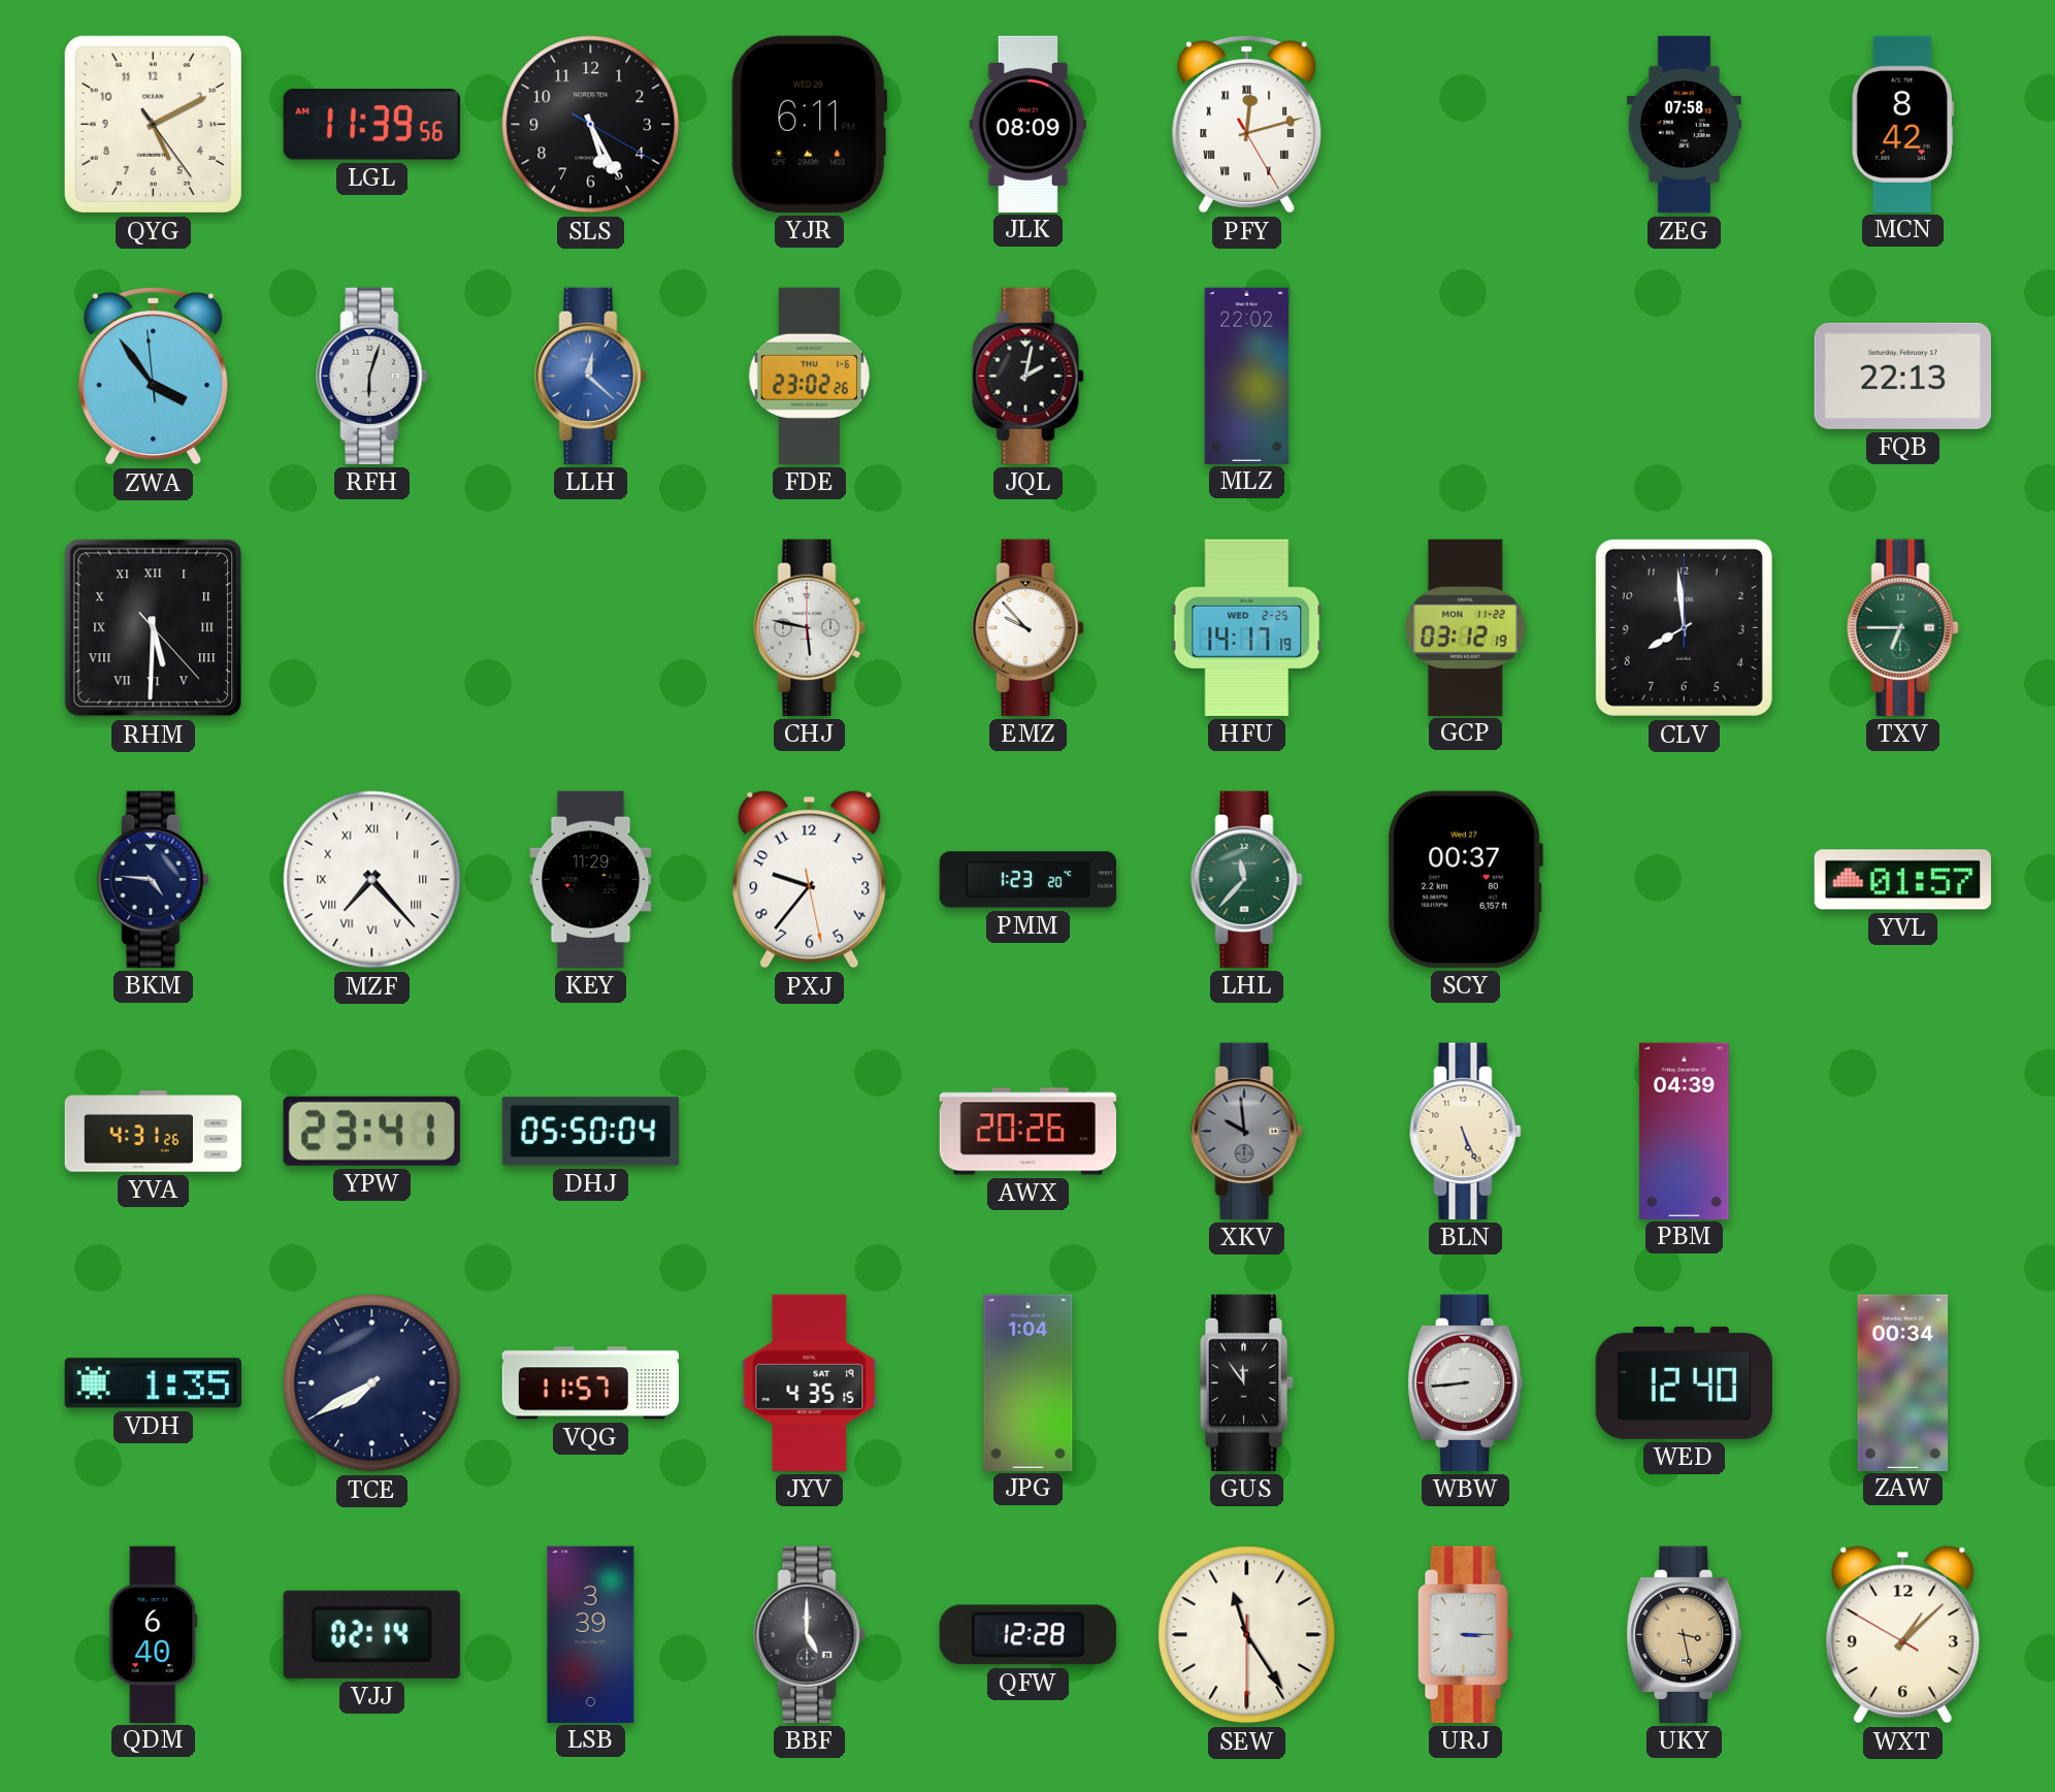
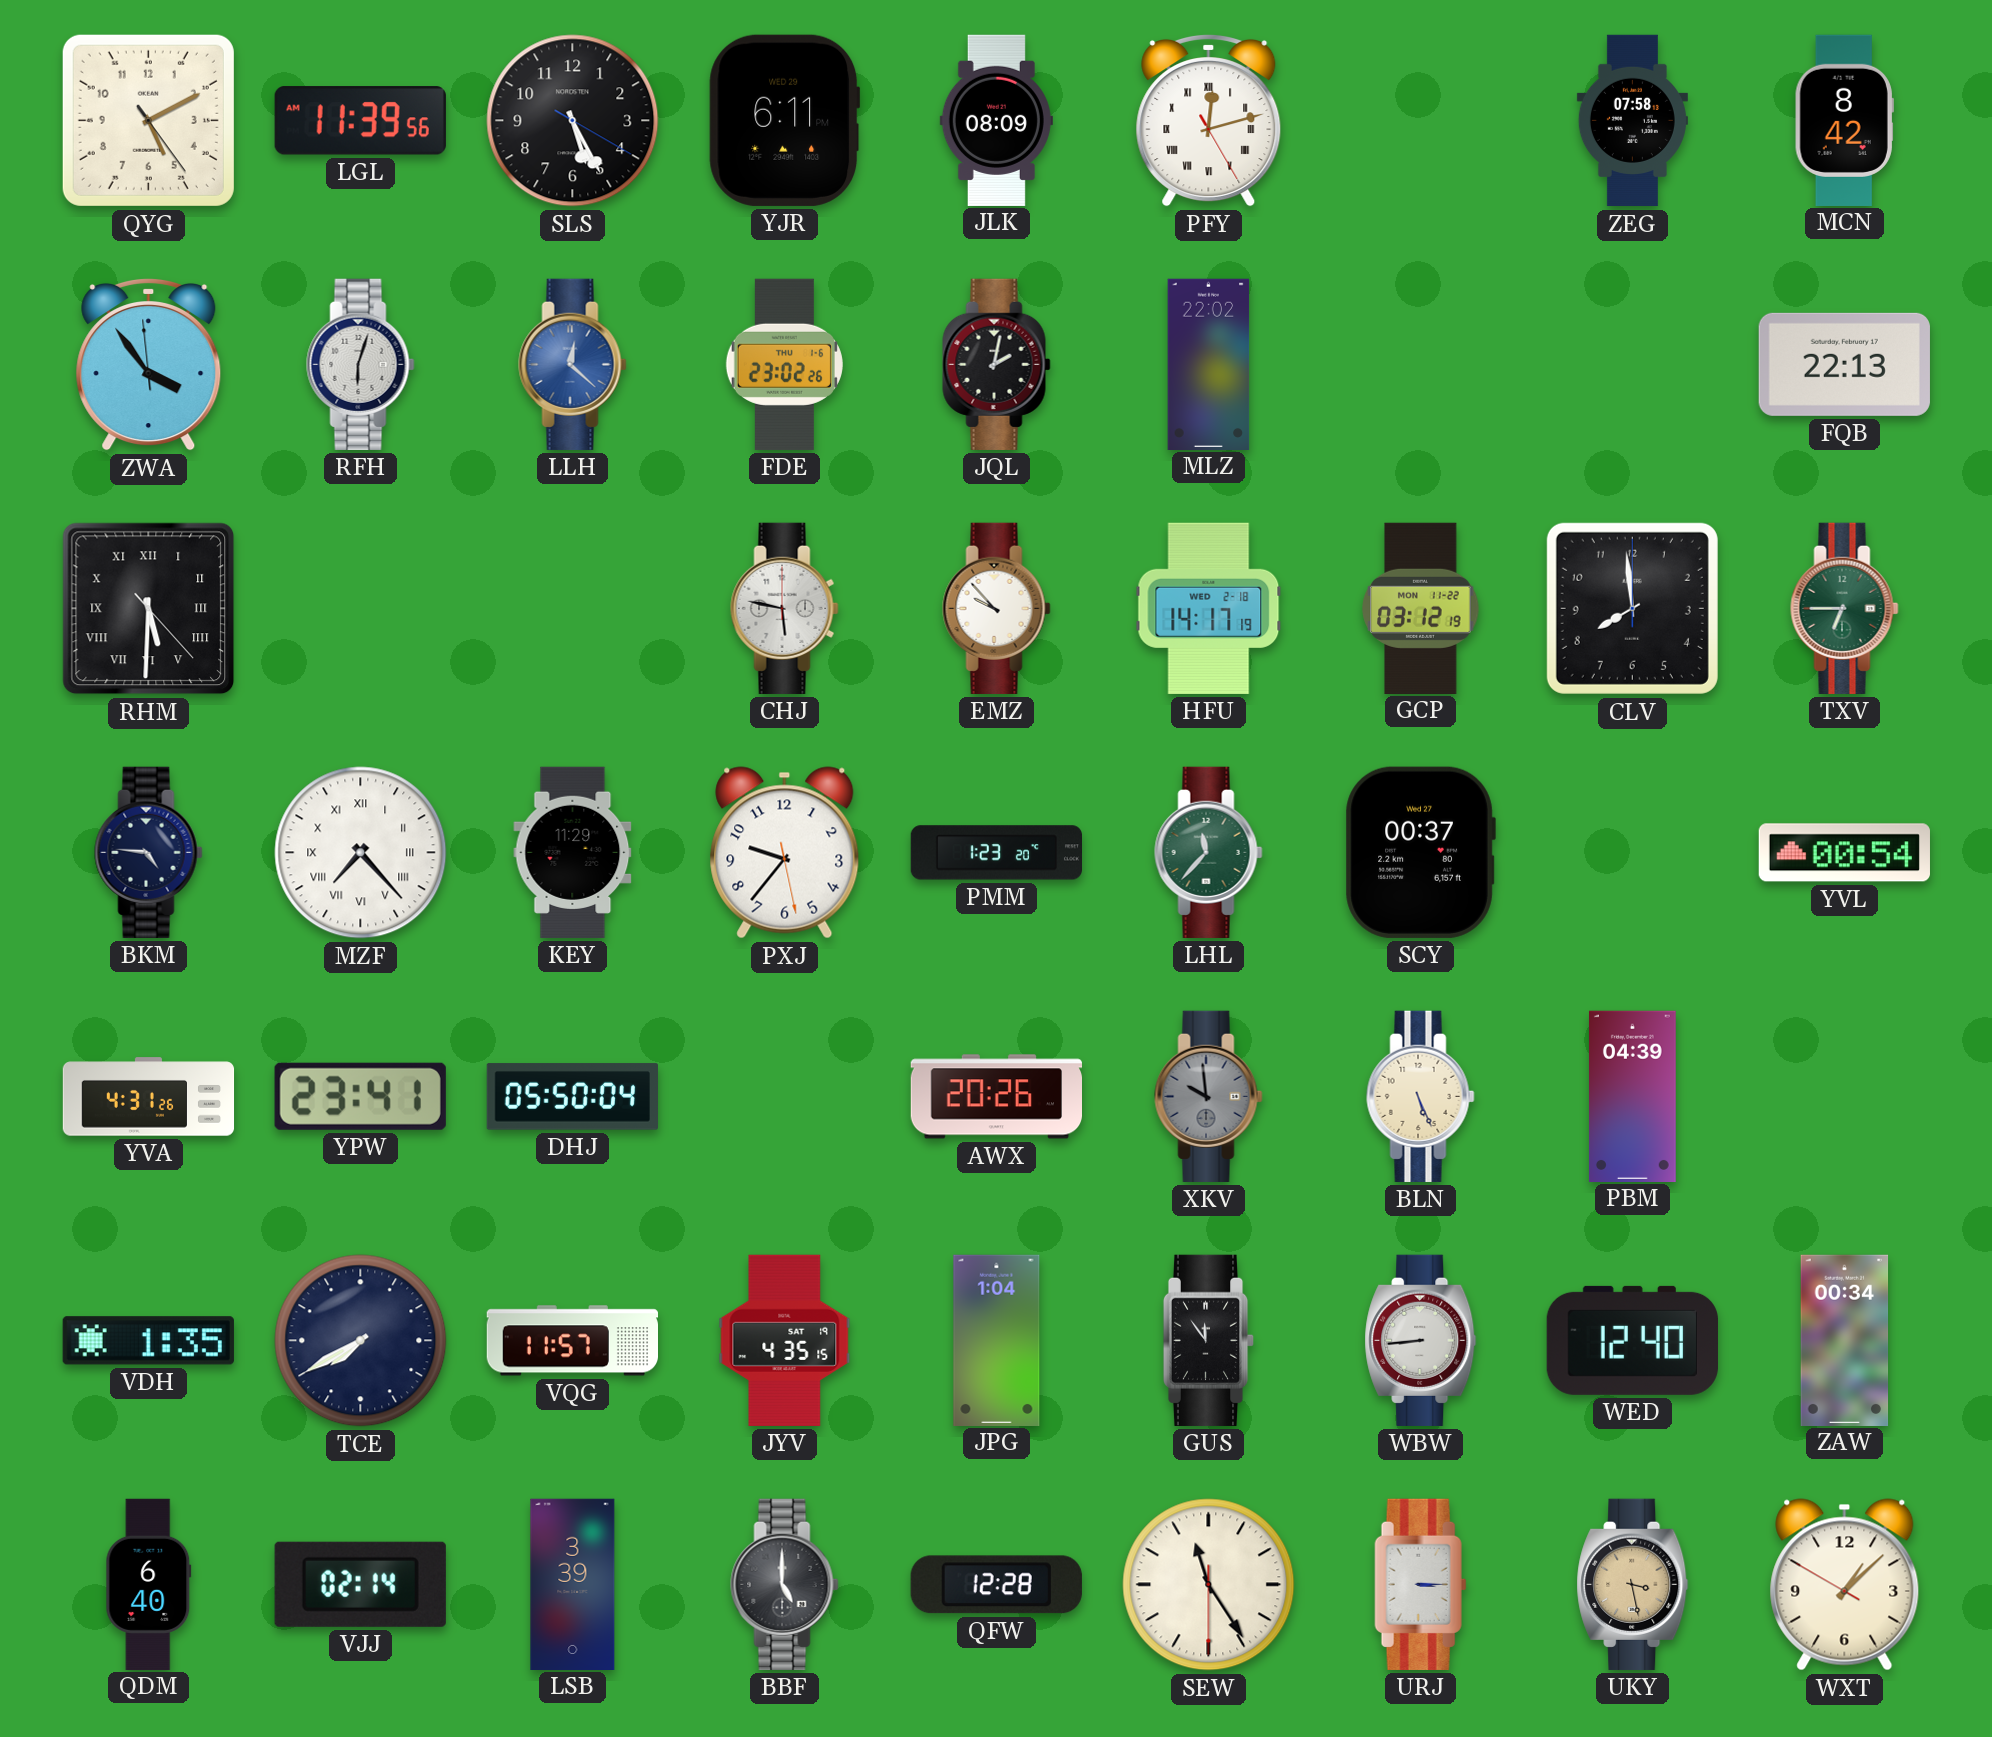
HFU date: WED 2-25 -> WED 2-18
YVL: 01:57 -> 00:54
